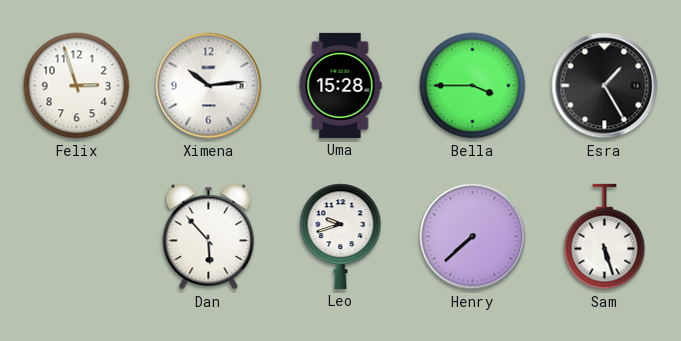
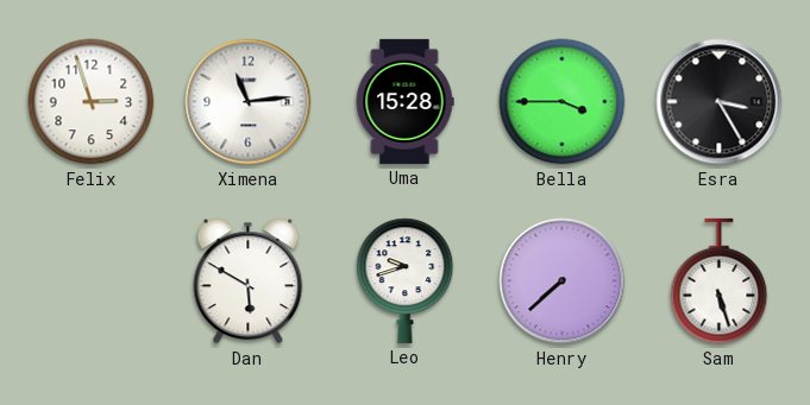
Ximena: 10:14 -> 11:14
Esra: 1:25 -> 3:25
Dan: 5:53 -> 5:50
